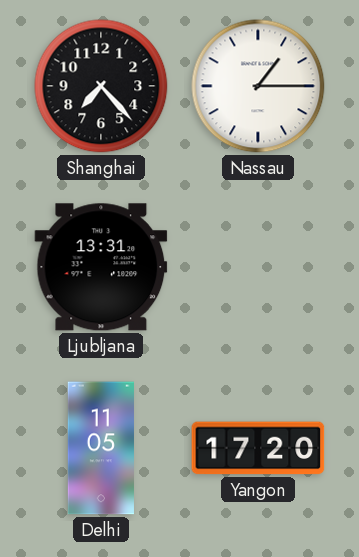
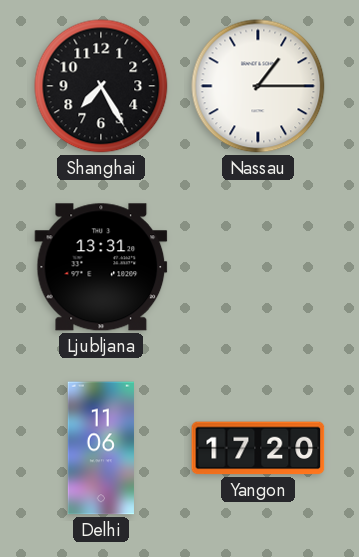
Shanghai: 7:23 -> 7:25
Delhi: 11:05 -> 11:06
